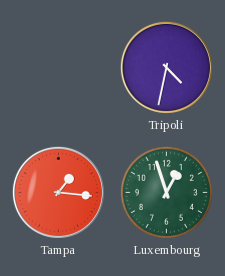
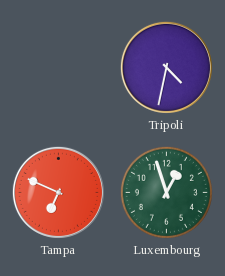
Tampa: 1:16 -> 6:49
